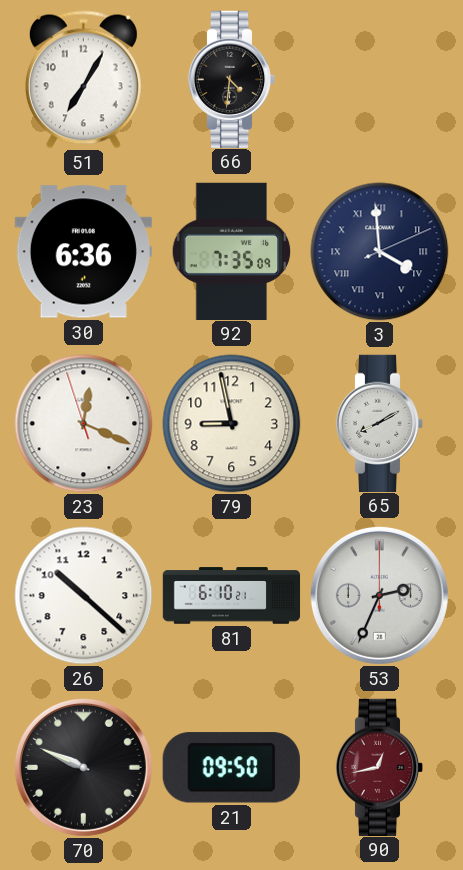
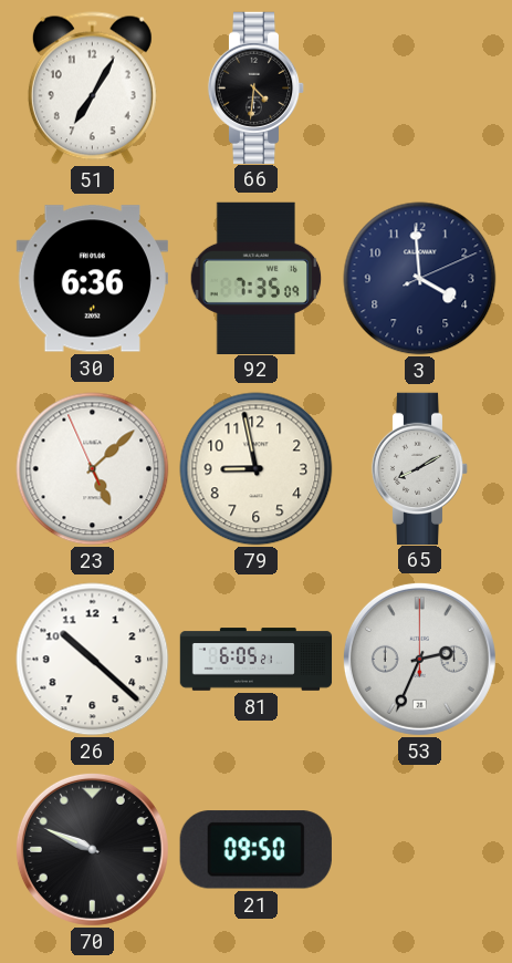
3 numerals: Roman -> Arabic
23: 12:18 -> 5:07
81: 6:10 -> 6:05
90: 12:43 -> none
